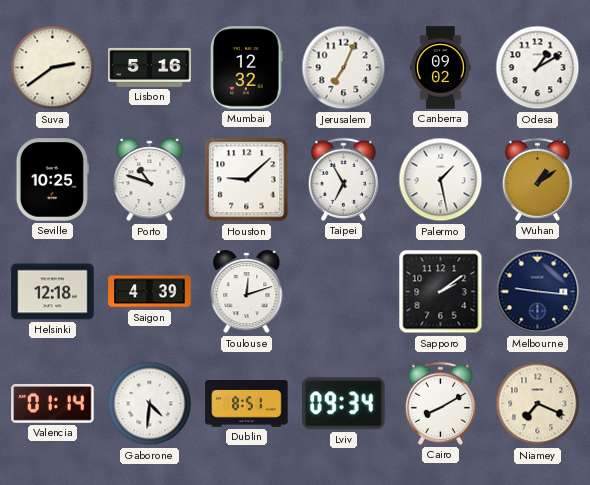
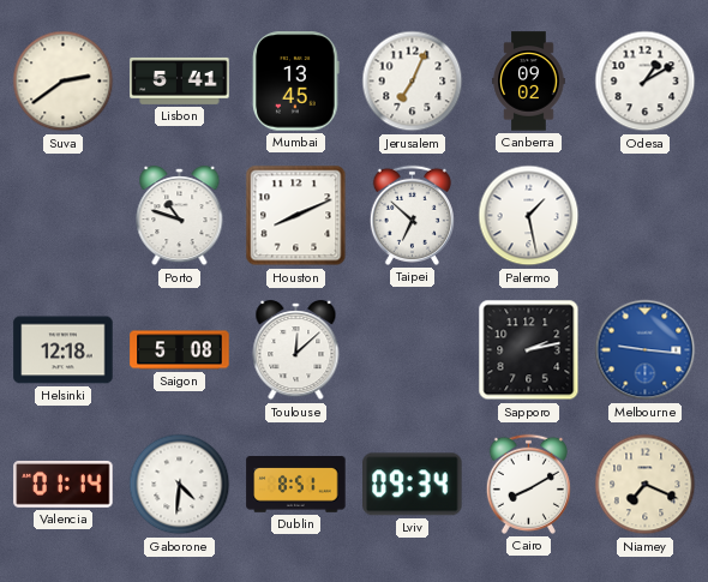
Lisbon: 5:16 -> 5:41
Mumbai: 12:32 -> 13:45
Seville: 10:25 -> none
Houston: 9:08 -> 8:11
Taipei: 6:55 -> 6:52
Wuhan: 1:09 -> none
Saigon: 4:39 -> 5:08
Toulouse: 12:12 -> 12:08
Sapporo: 2:09 -> 2:13
Melbourne dial: navy -> blue
